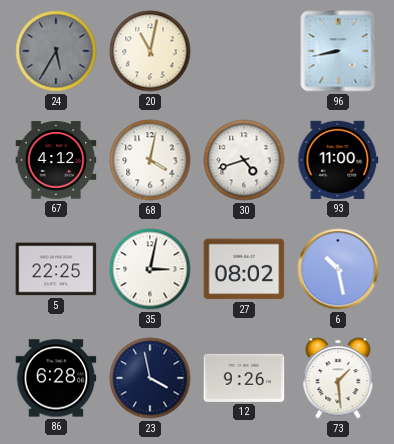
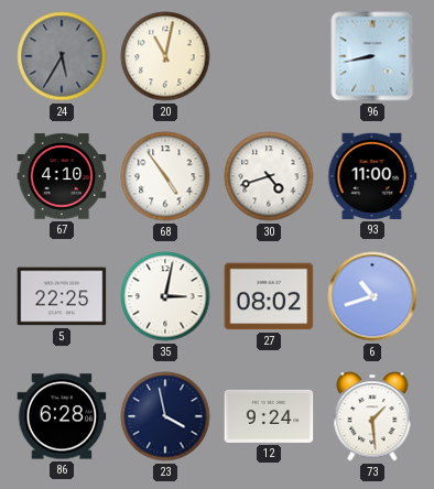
67: 4:12 -> 4:10
68: 4:02 -> 4:54
6: 10:28 -> 10:42
12: 9:26 -> 9:24
